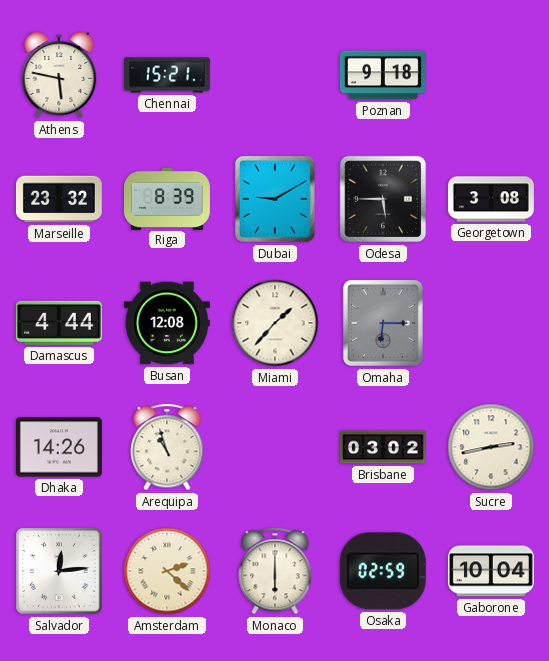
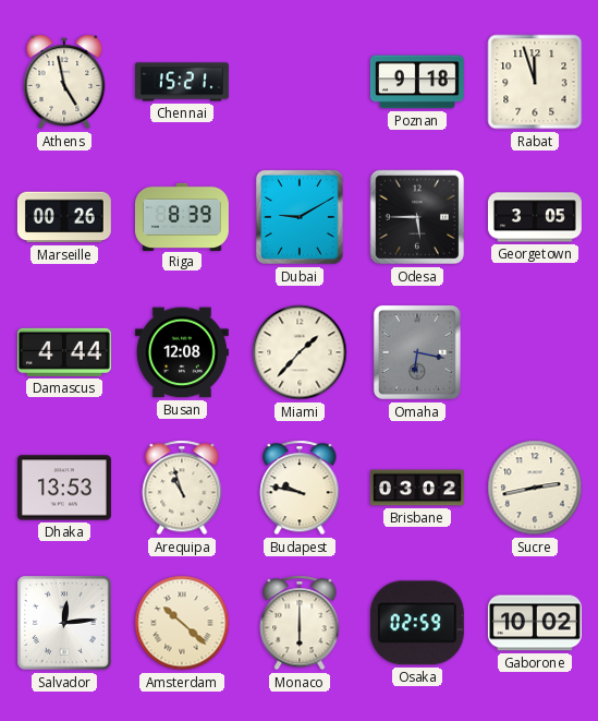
Athens: 5:47 -> 4:58
Rabat: none -> 11:57
Marseille: 23:32 -> 00:26
Georgetown: 3:08 -> 3:05
Omaha: 6:15 -> 6:17
Dhaka: 14:26 -> 13:53
Budapest: none -> 9:47
Amsterdam: 2:22 -> 10:22
Gaborone: 10:04 -> 10:02
